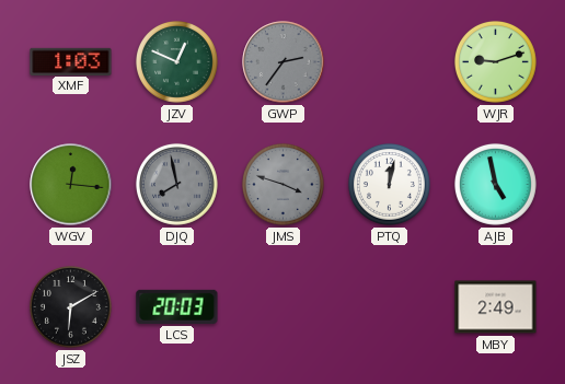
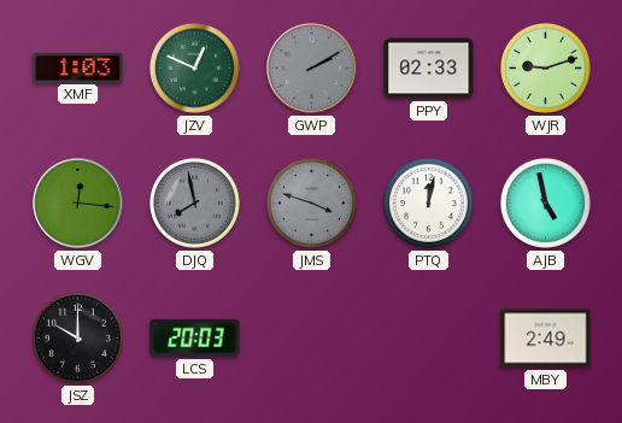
GWP: 2:36 -> 2:10
PPY: none -> 02:33
JSZ: 6:10 -> 10:00
